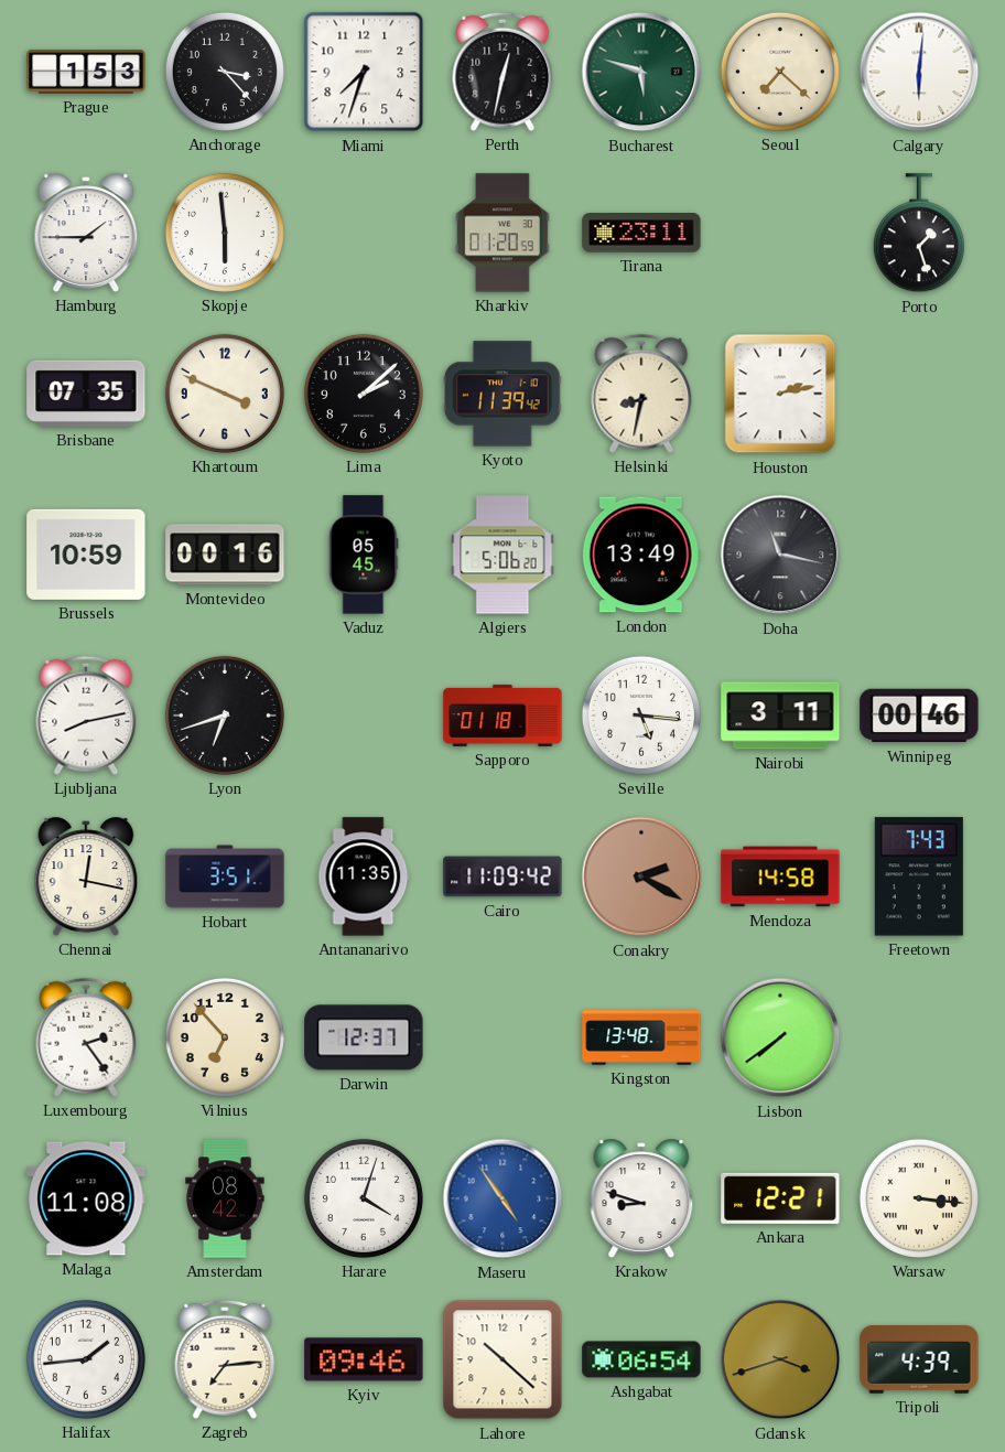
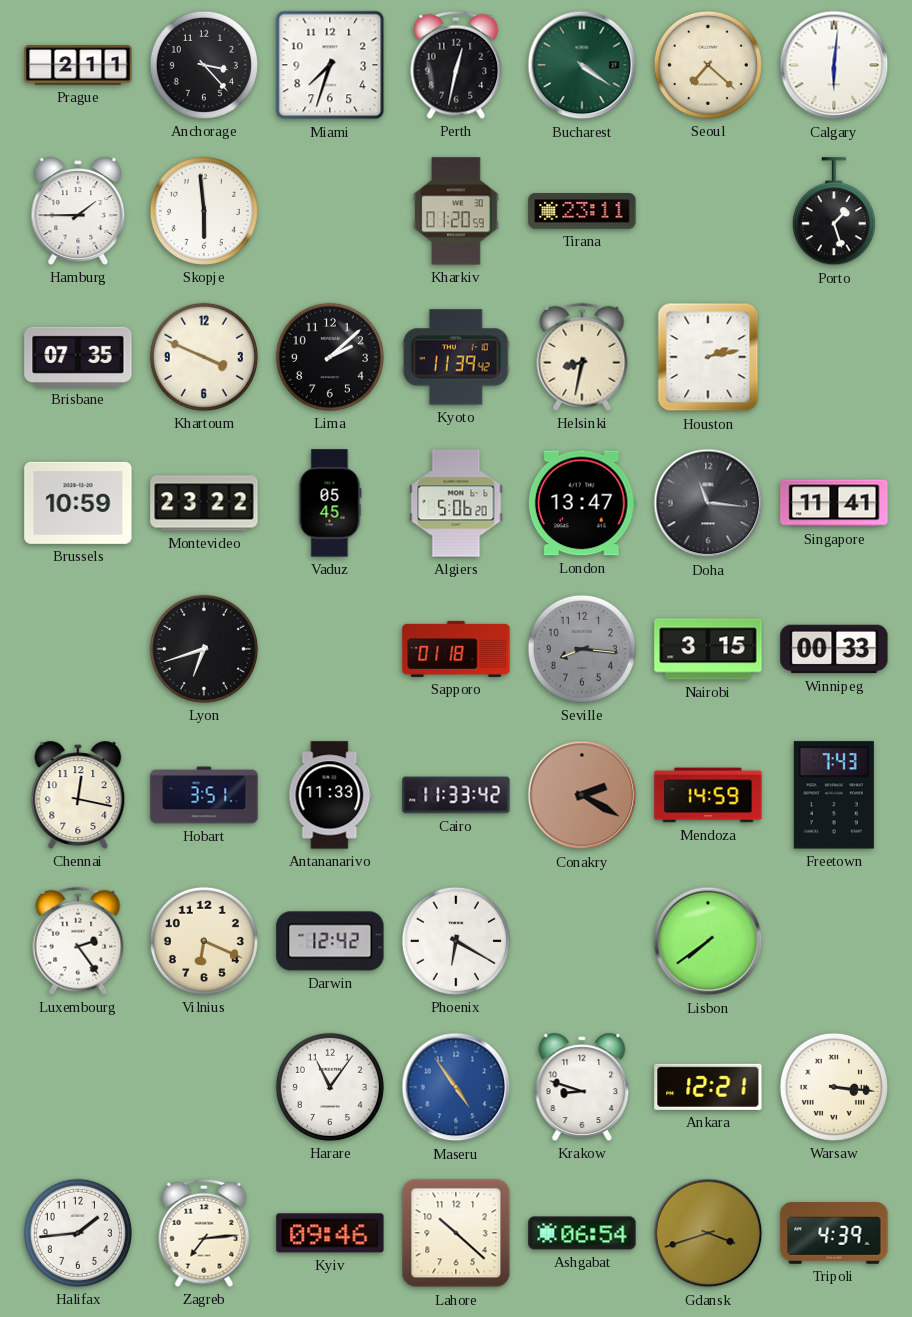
Prague: 1:53 -> 2:11
Bucharest: 5:48 -> 4:21
Montevideo: 00:16 -> 23:22
London: 13:49 -> 13:47
Doha: 11:17 -> 11:16
Singapore: none -> 11:41
Ljubljana: 8:13 -> none
Seville: 5:16 -> 8:16
Seville dial: white -> grey
Nairobi: 3:11 -> 3:15
Winnipeg: 00:46 -> 00:33
Antananarivo: 11:35 -> 11:33
Cairo: 11:09 -> 11:33
Mendoza: 14:58 -> 14:59
Vilnius: 6:53 -> 6:19
Darwin: 12:37 -> 12:42
Phoenix: none -> 6:20
Kingston: 13:48 -> none
Malaga: 11:08 -> none
Amsterdam: 08:42 -> none
Harare: 4:03 -> 11:06
